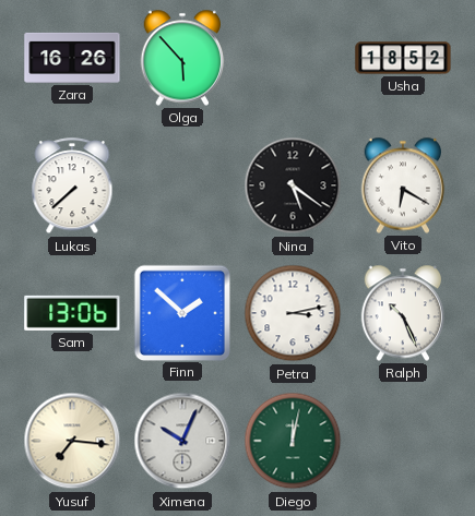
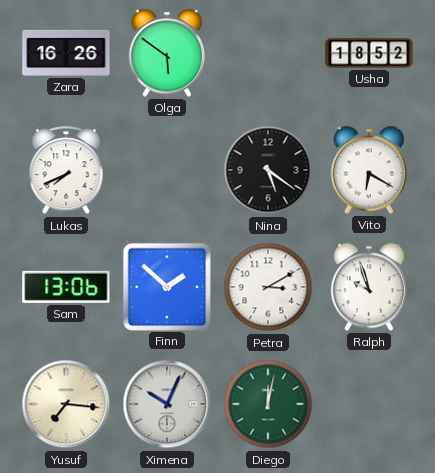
Olga: 5:53 -> 5:51
Lukas: 7:38 -> 7:41
Petra: 3:13 -> 3:10
Ralph: 10:26 -> 9:57
